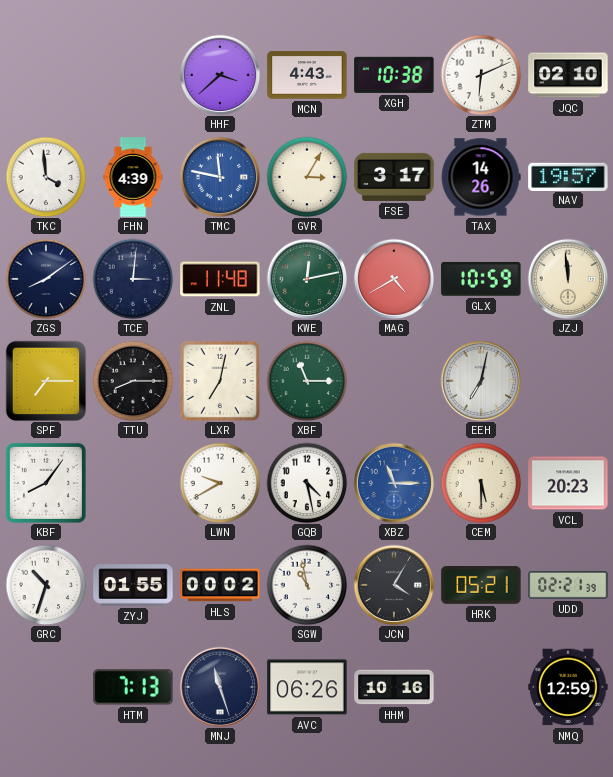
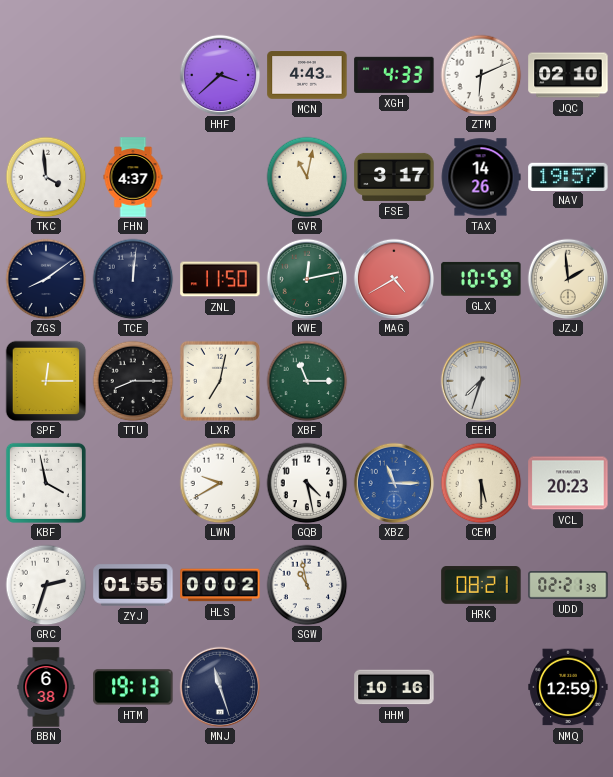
XGH: 10:38 -> 4:33
FHN: 4:39 -> 4:37
TMC: 11:47 -> none
GVR: 3:05 -> 11:02
TCE: 3:01 -> 12:01
ZNL: 11:48 -> 11:50
JZJ: 11:59 -> 1:59
SPF: 7:15 -> 12:15
EEH: 7:02 -> 7:33
KBF: 8:06 -> 3:58
GRC: 10:33 -> 2:33
JCN: 4:05 -> none
HRK: 05:21 -> 08:21
BBN: none -> 6:38
HTM: 7:13 -> 19:13
AVC: 06:26 -> none
